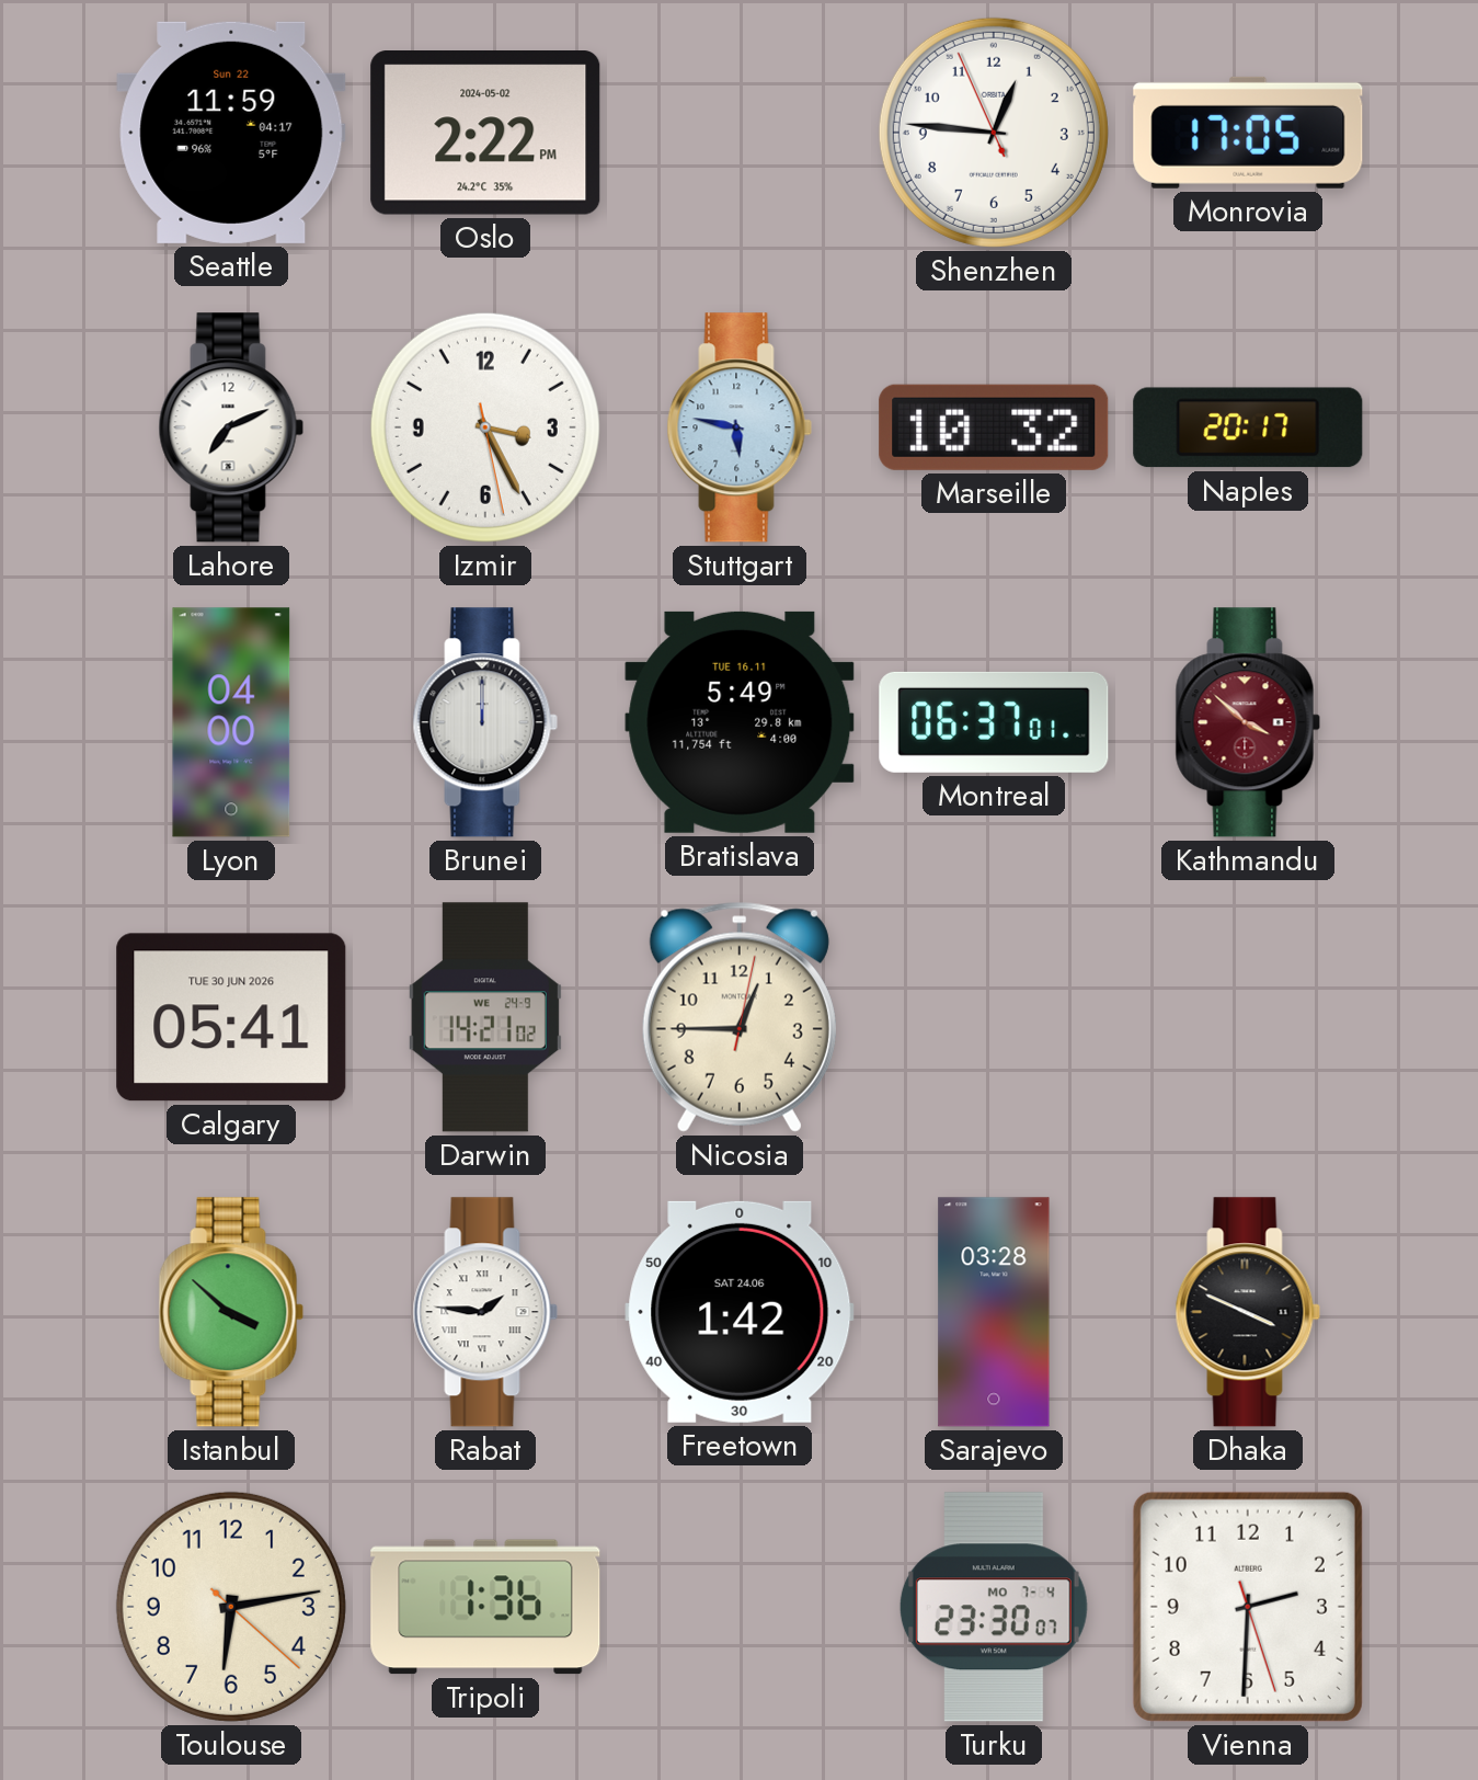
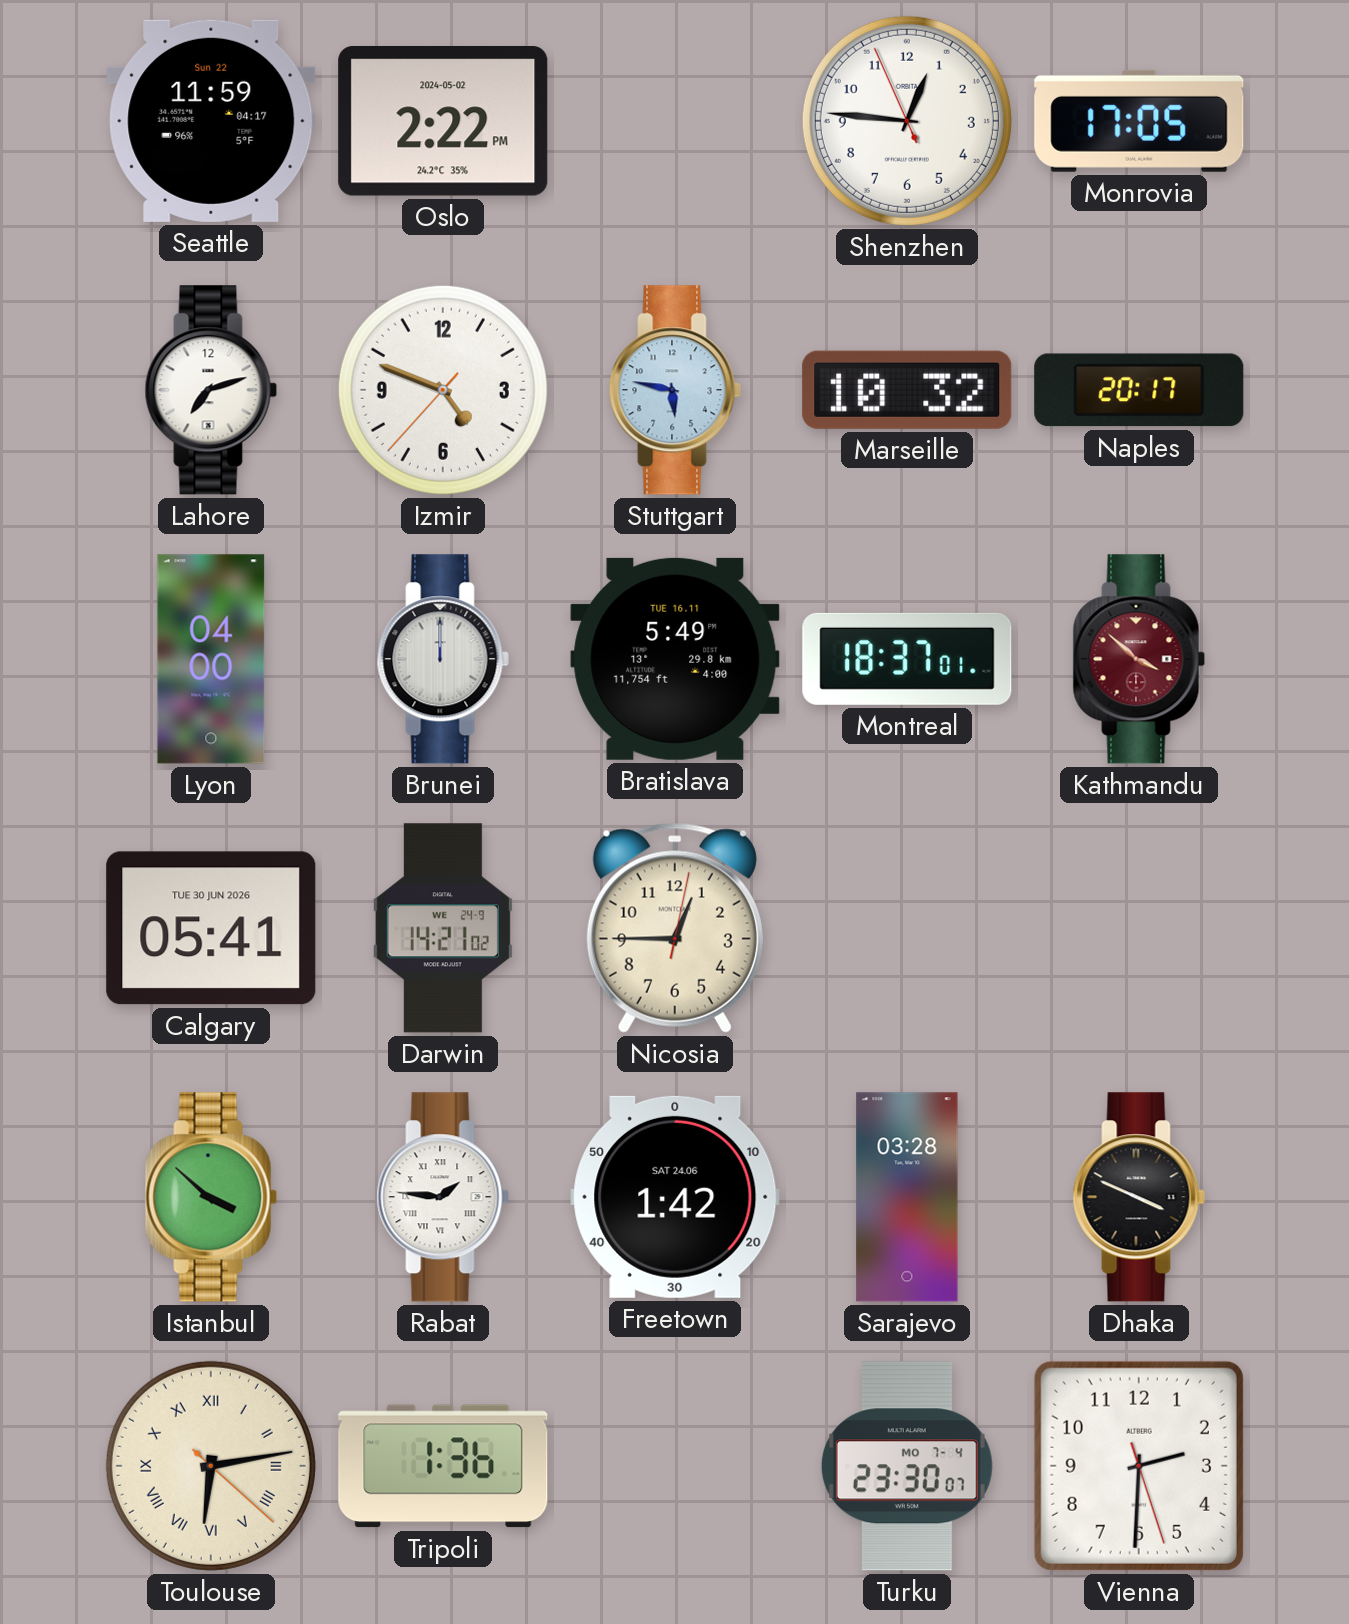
Lahore: 7:11 -> 7:12
Izmir: 3:25 -> 4:48
Montreal: 06:37 -> 18:37
Toulouse numerals: Arabic -> Roman
